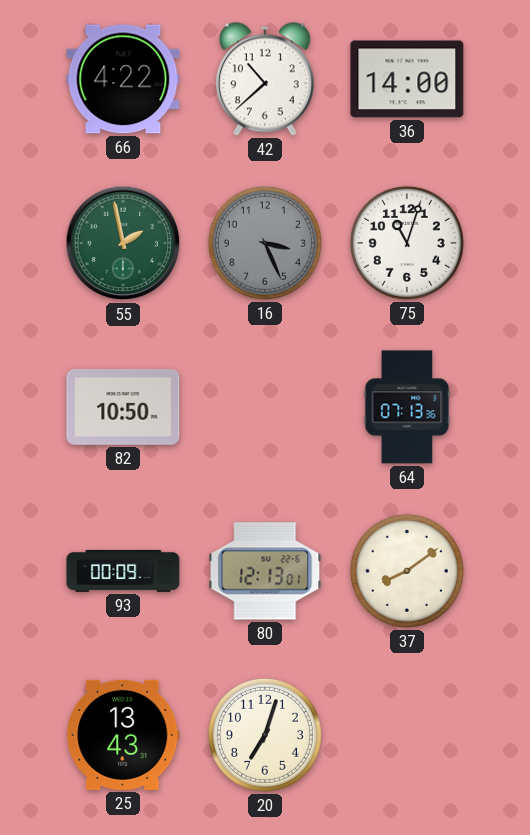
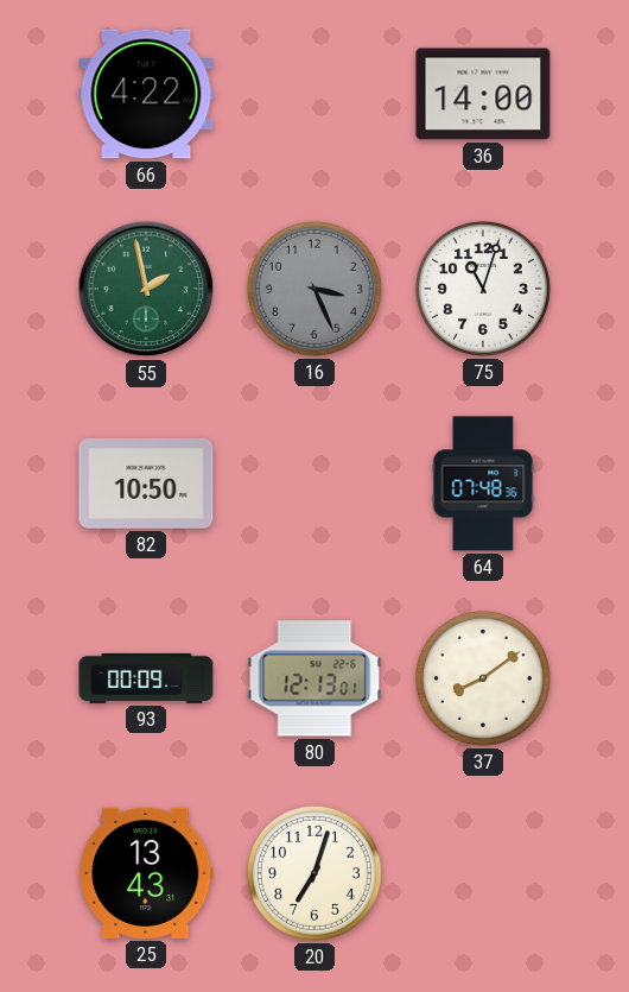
42: 10:38 -> none
64: 07:13 -> 07:48
